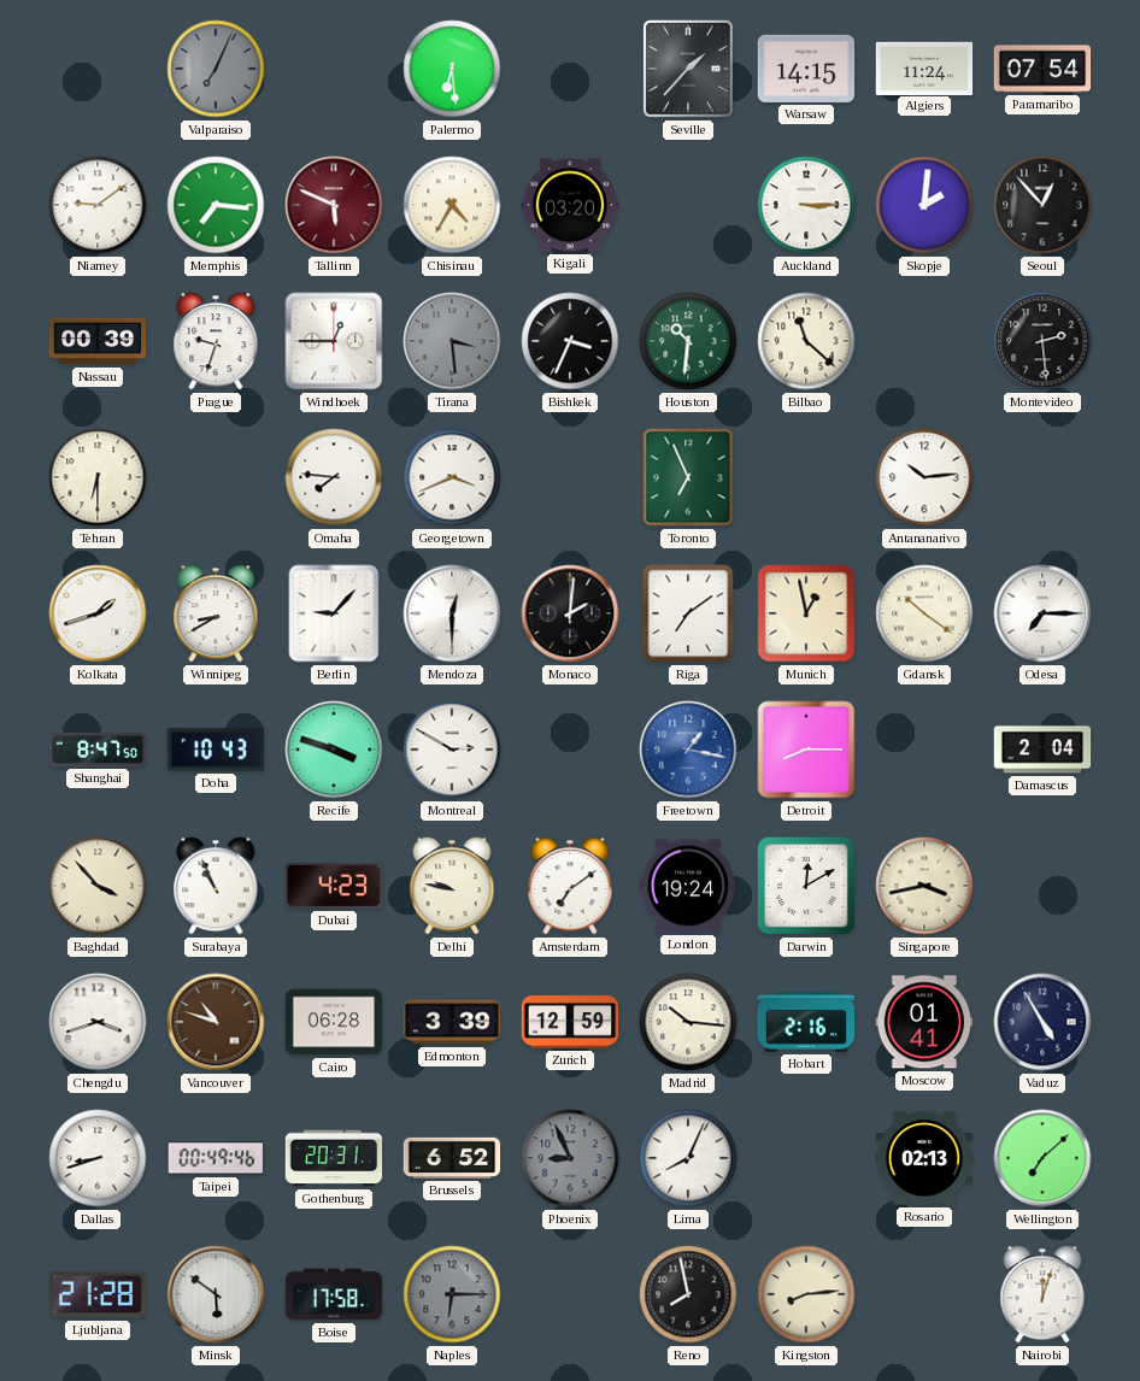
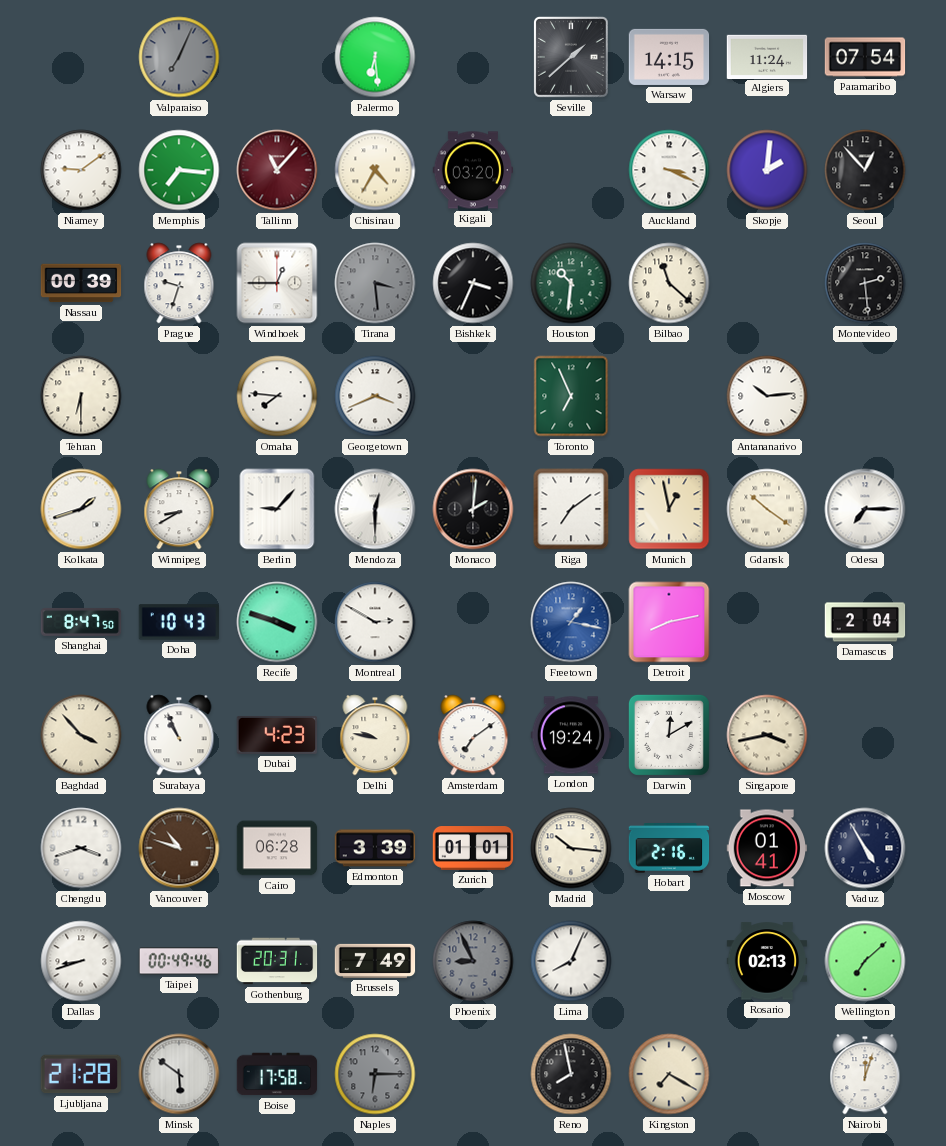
Seville: 1:37 -> 1:38
Tallinn: 5:49 -> 11:07
Auckland: 3:15 -> 3:19
Detroit: 8:15 -> 8:13
Zurich: 12:59 -> 01:01
Brussels: 6:52 -> 7:49
Kingston: 8:14 -> 7:20
